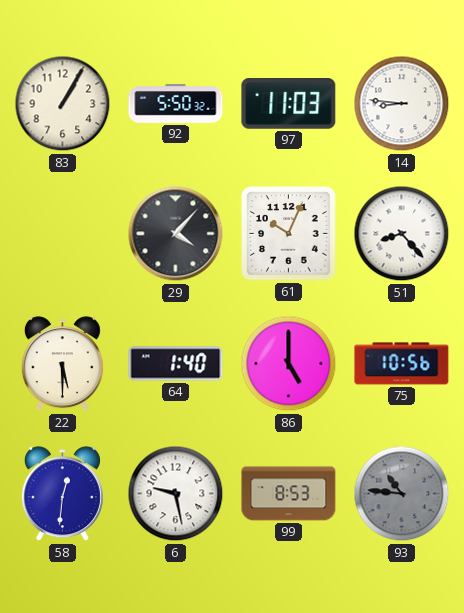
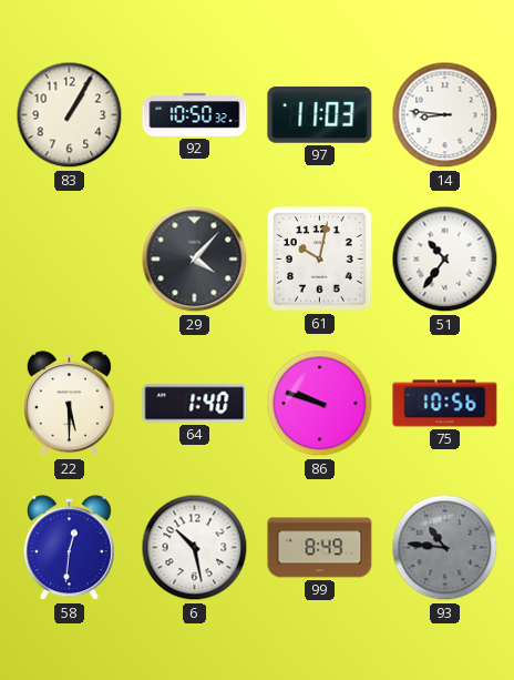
92: 5:50 -> 10:50
61: 10:04 -> 10:02
51: 8:23 -> 10:36
86: 5:00 -> 9:48
6: 9:28 -> 10:28
99: 8:53 -> 8:49
